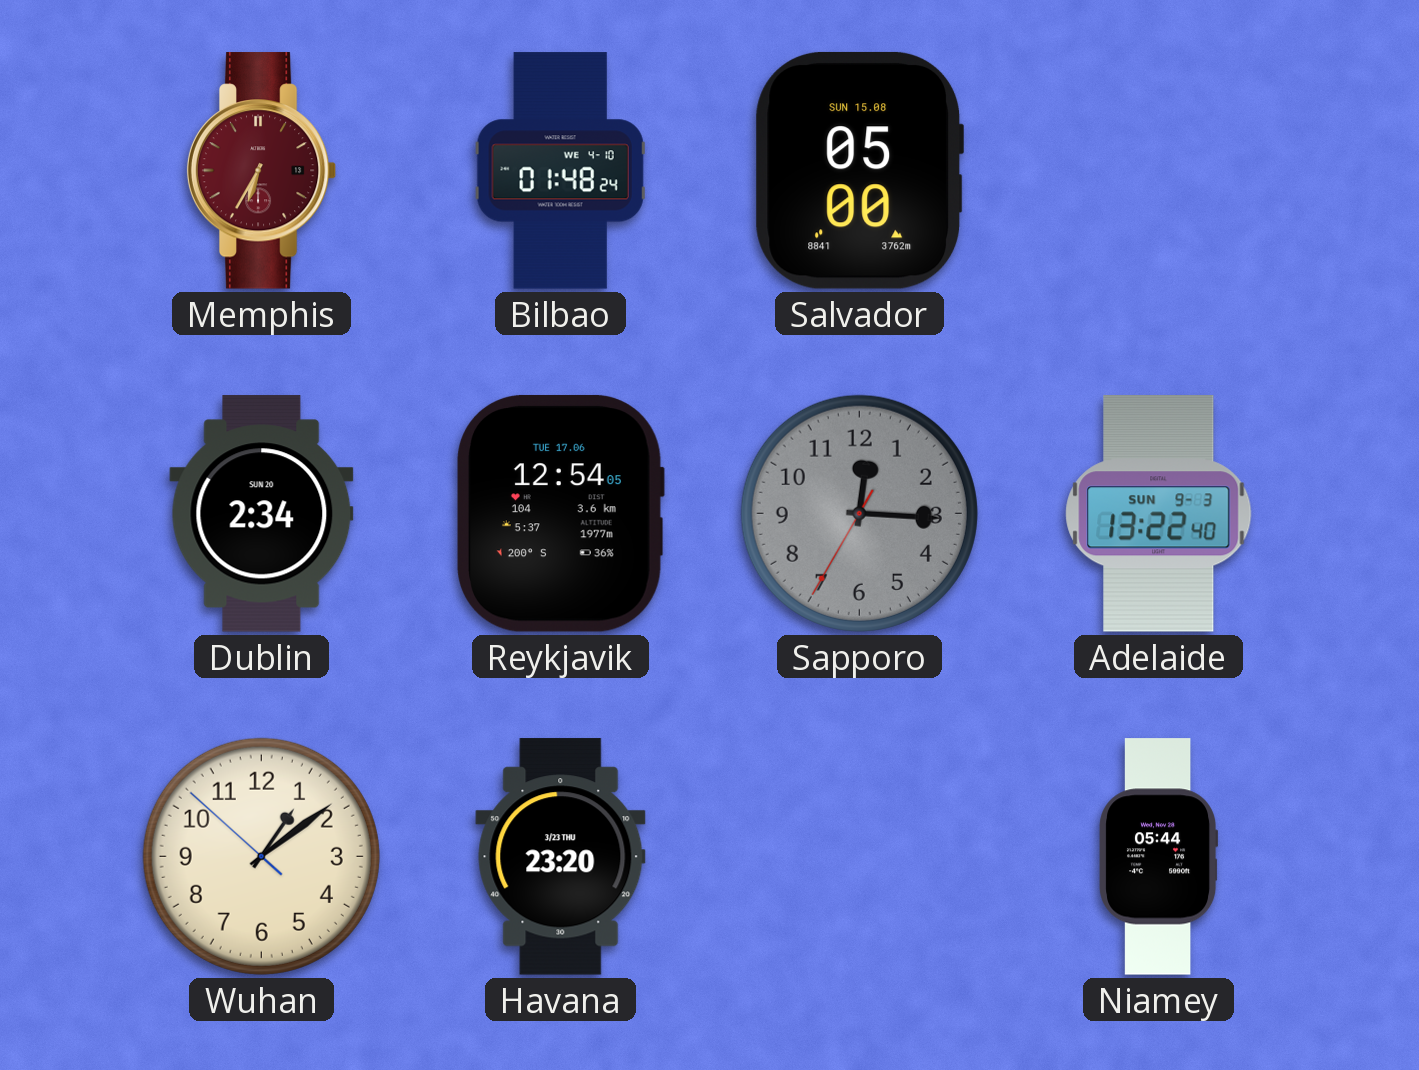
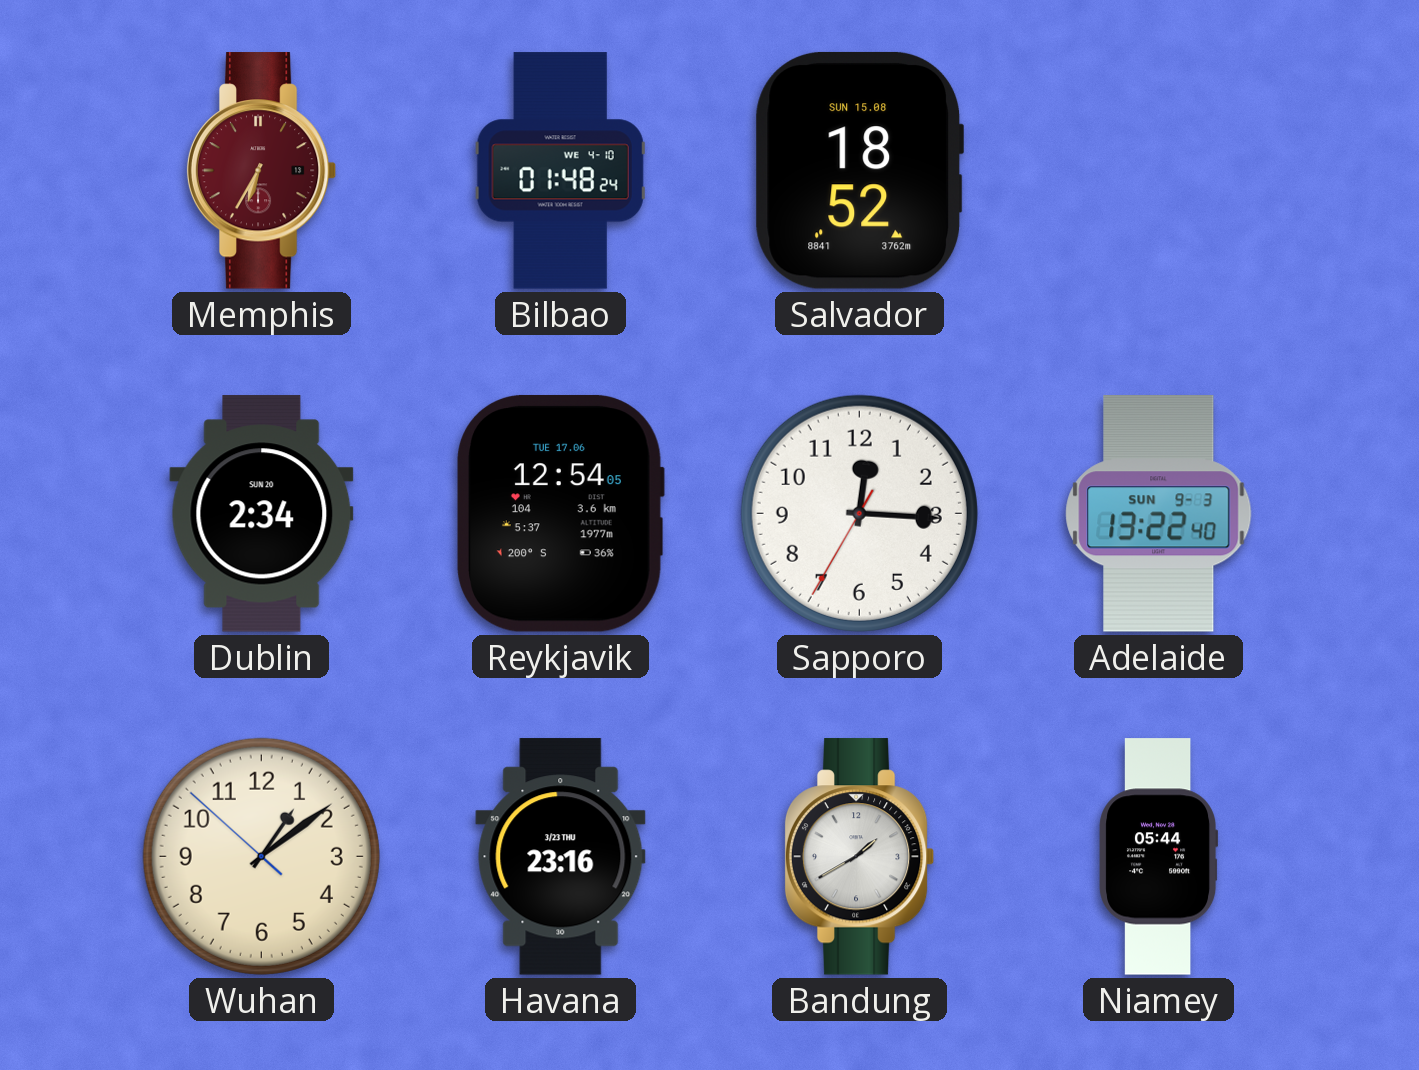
Salvador: 05:00 -> 18:52
Sapporo dial: grey -> white
Havana: 23:20 -> 23:16
Bandung: none -> 1:40
